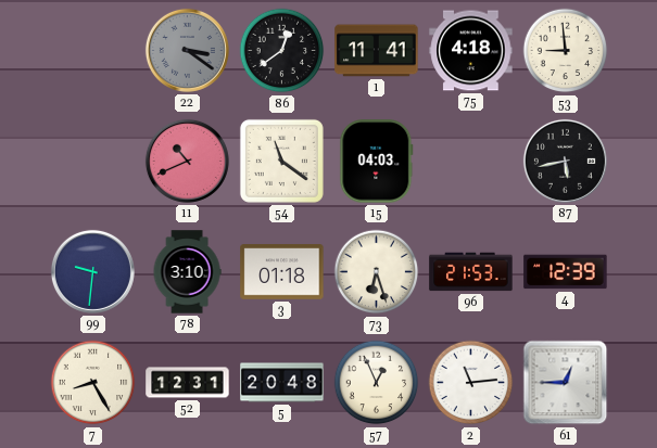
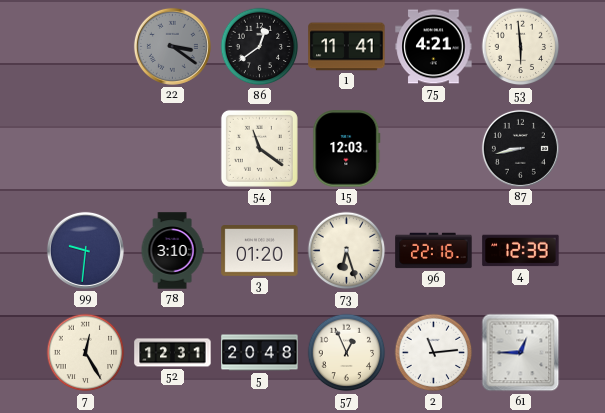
75: 4:18 -> 4:21
53: 8:59 -> 5:59
11: 10:41 -> none
15: 04:03 -> 12:03
87: 5:43 -> 8:43
3: 01:18 -> 01:20
96: 21:53 -> 22:16
7: 8:25 -> 12:25
